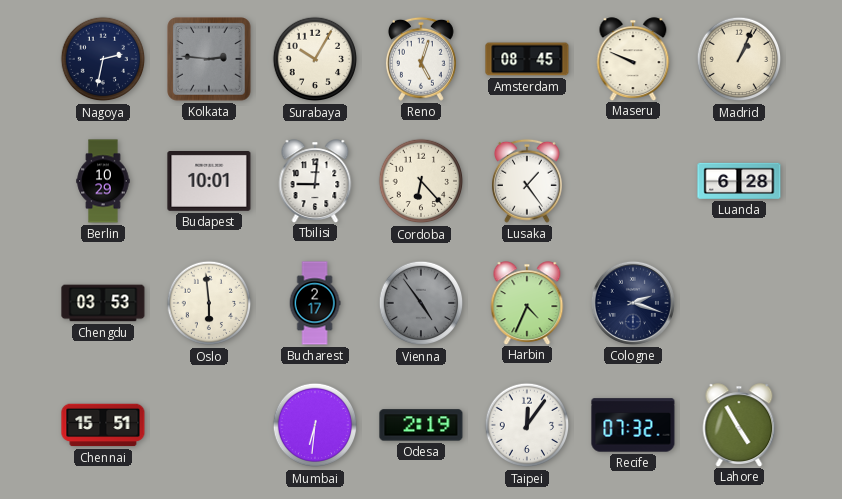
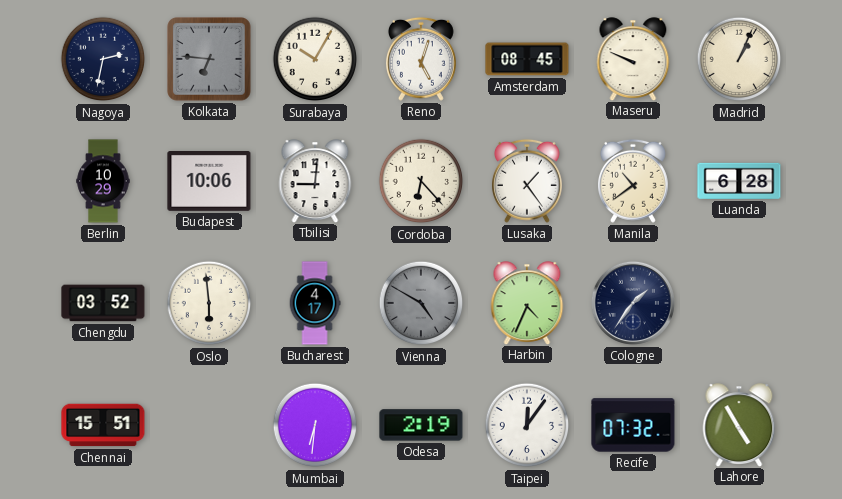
Kolkata: 2:46 -> 6:46
Budapest: 10:01 -> 10:06
Manila: none -> 10:39
Chengdu: 03:53 -> 03:52
Bucharest: 2:17 -> 4:17
Vienna: 4:54 -> 4:50
Cologne: 2:18 -> 1:36
